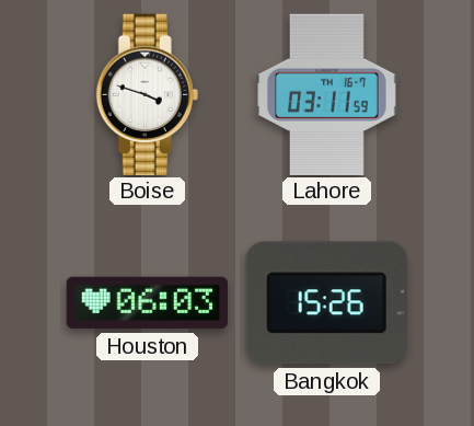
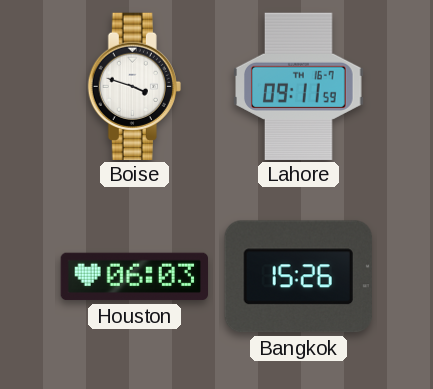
Lahore: 03:11 -> 09:11
